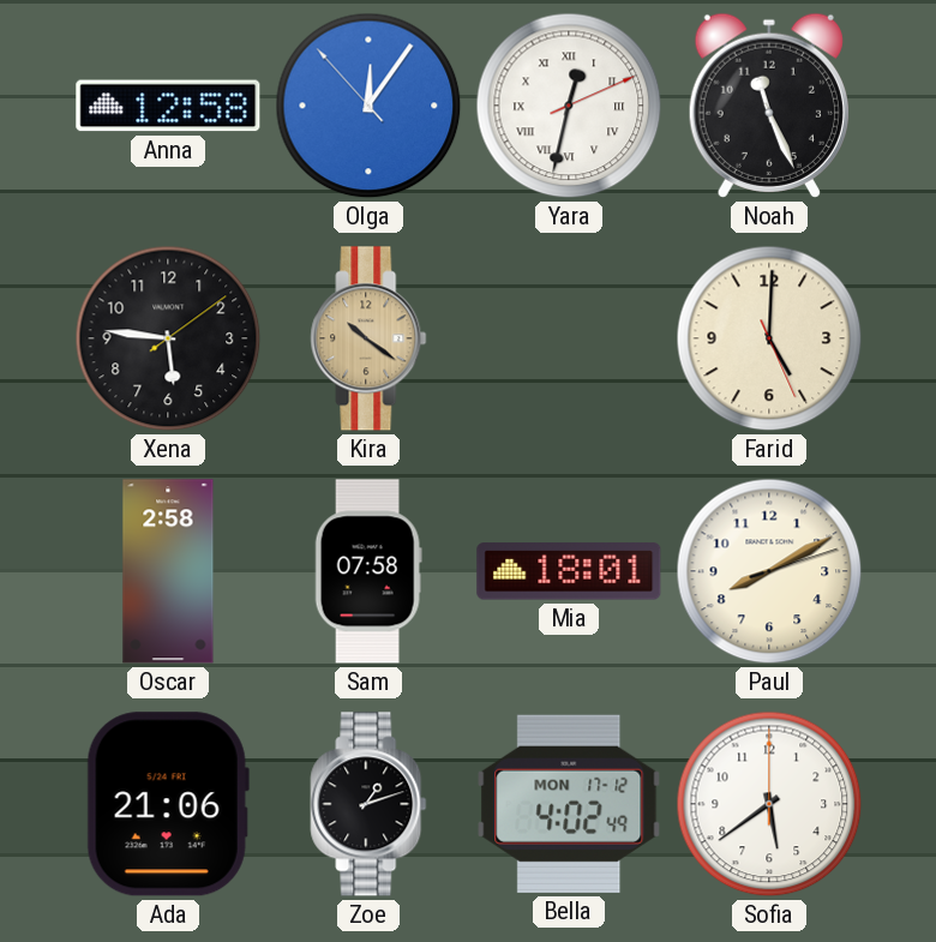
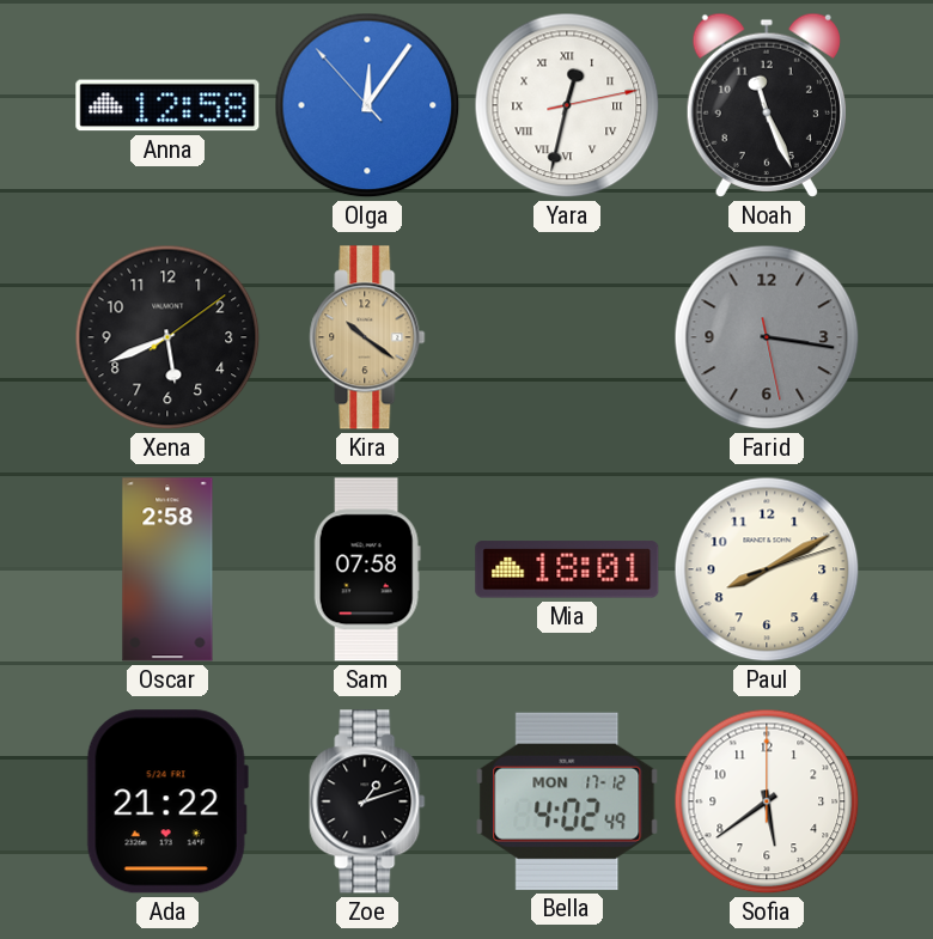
Yara: 12:32:11 -> 12:32:13
Xena: 5:46 -> 5:41
Farid: 5:00 -> 3:16
Farid dial: cream -> grey
Ada: 21:06 -> 21:22
